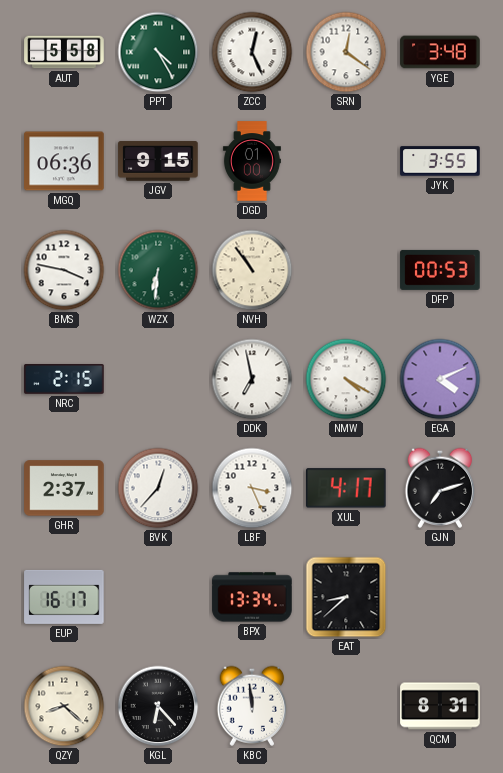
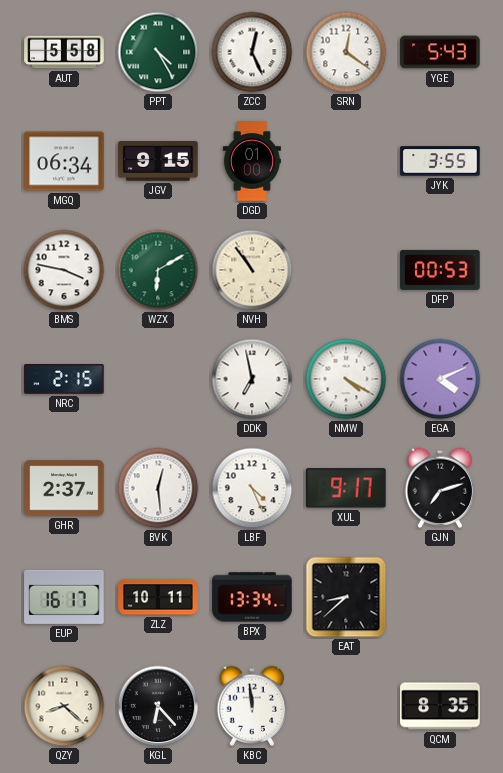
YGE: 3:48 -> 5:43
MGQ: 06:36 -> 06:34
WZX: 6:31 -> 6:10
BVK: 12:37 -> 12:29
LBF: 3:26 -> 4:26
XUL: 4:17 -> 9:17
ZLZ: none -> 10:11
QCM: 8:31 -> 8:35
